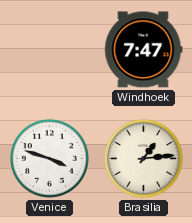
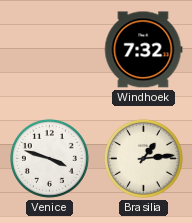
Windhoek: 7:47 -> 7:32
